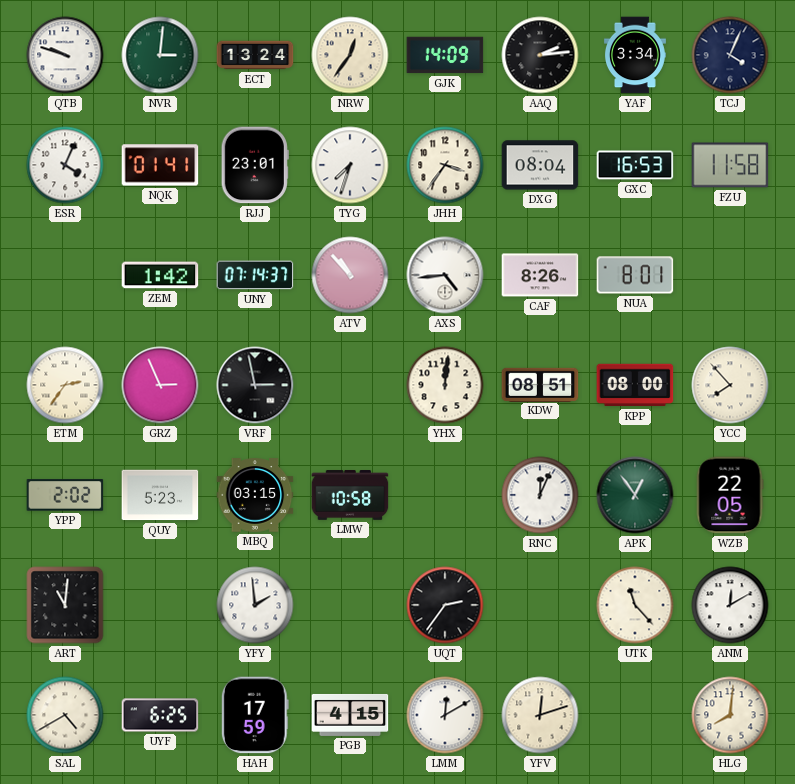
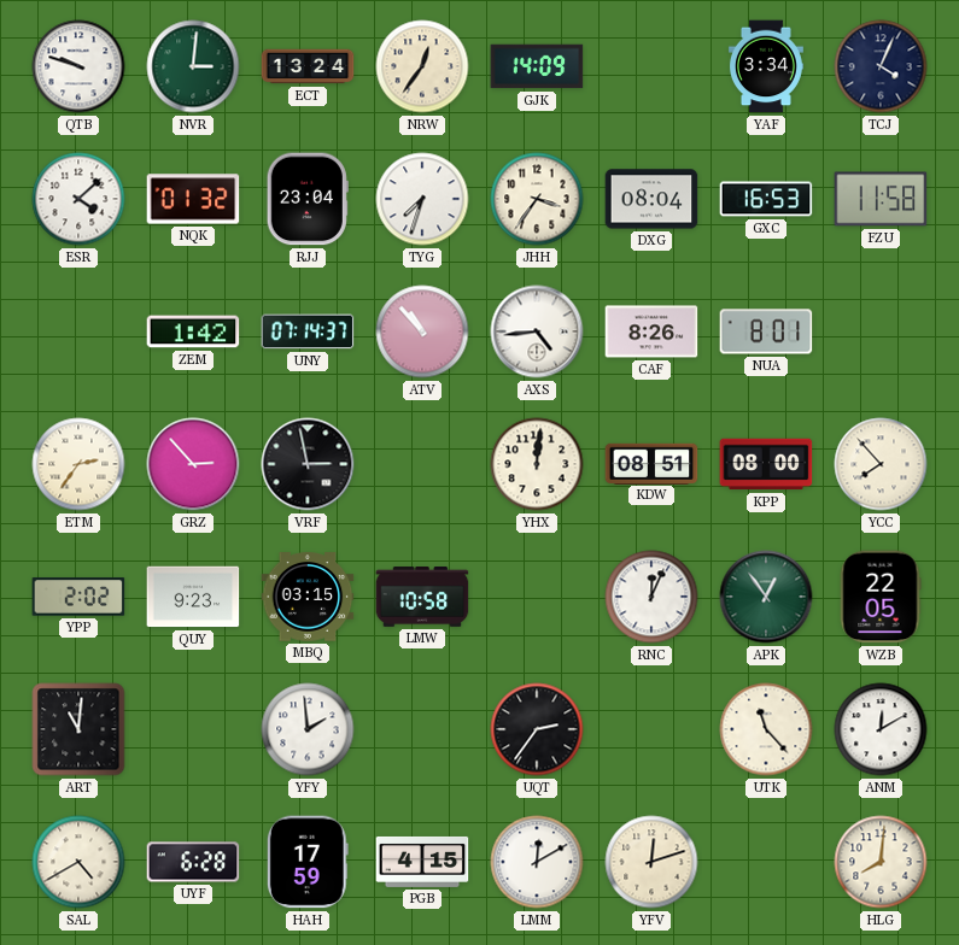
AAQ: 2:14 -> none
ESR: 4:04 -> 4:08
NQK: 01:41 -> 01:32
RJJ: 23:01 -> 23:04
GRZ: 2:56 -> 2:53
QUY: 5:23 -> 9:23
UYF: 6:25 -> 6:28
